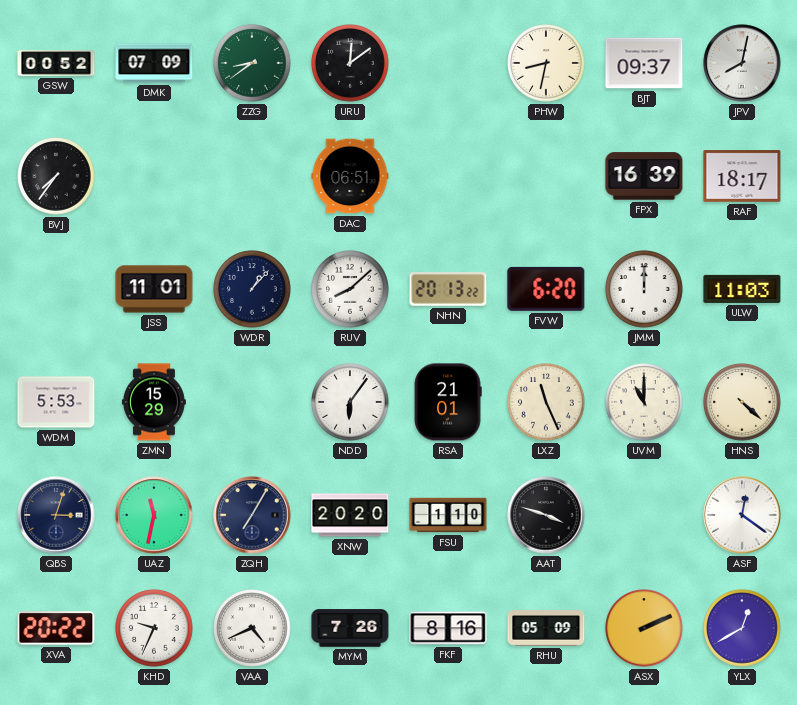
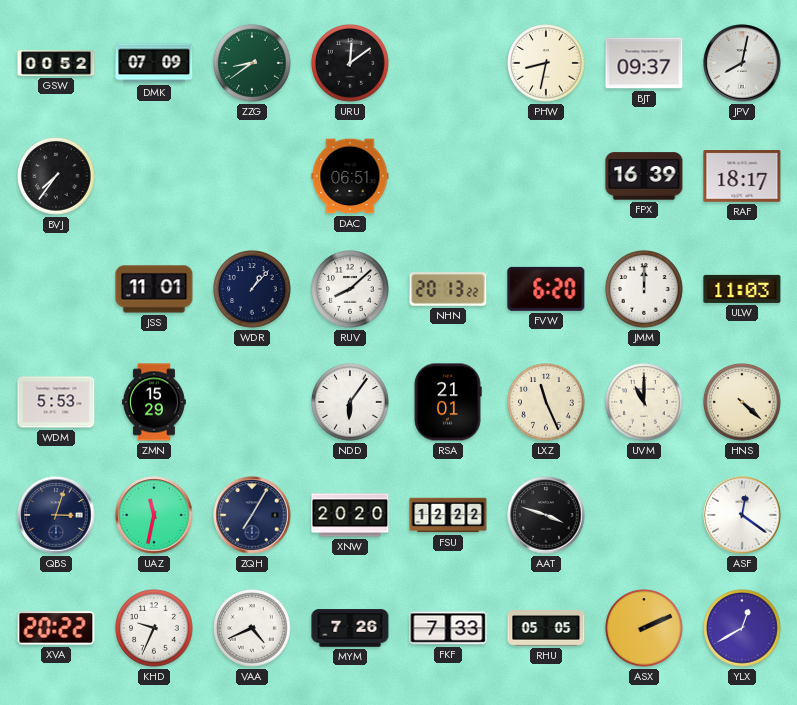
FSU: 1:10 -> 12:22
FKF: 8:16 -> 7:33
RHU: 05:09 -> 05:05
